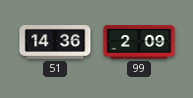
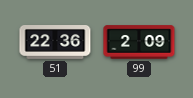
51: 14:36 -> 22:36
